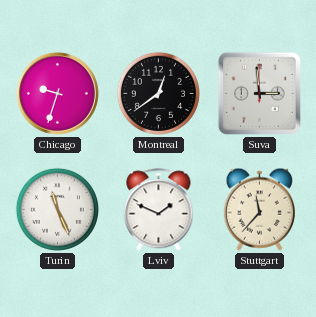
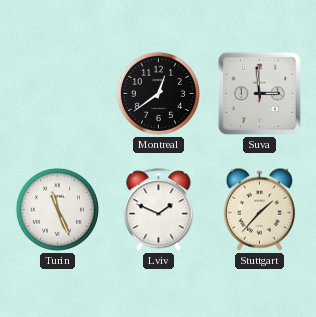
Chicago: 9:33 -> none
Stuttgart: 11:37 -> 1:37
